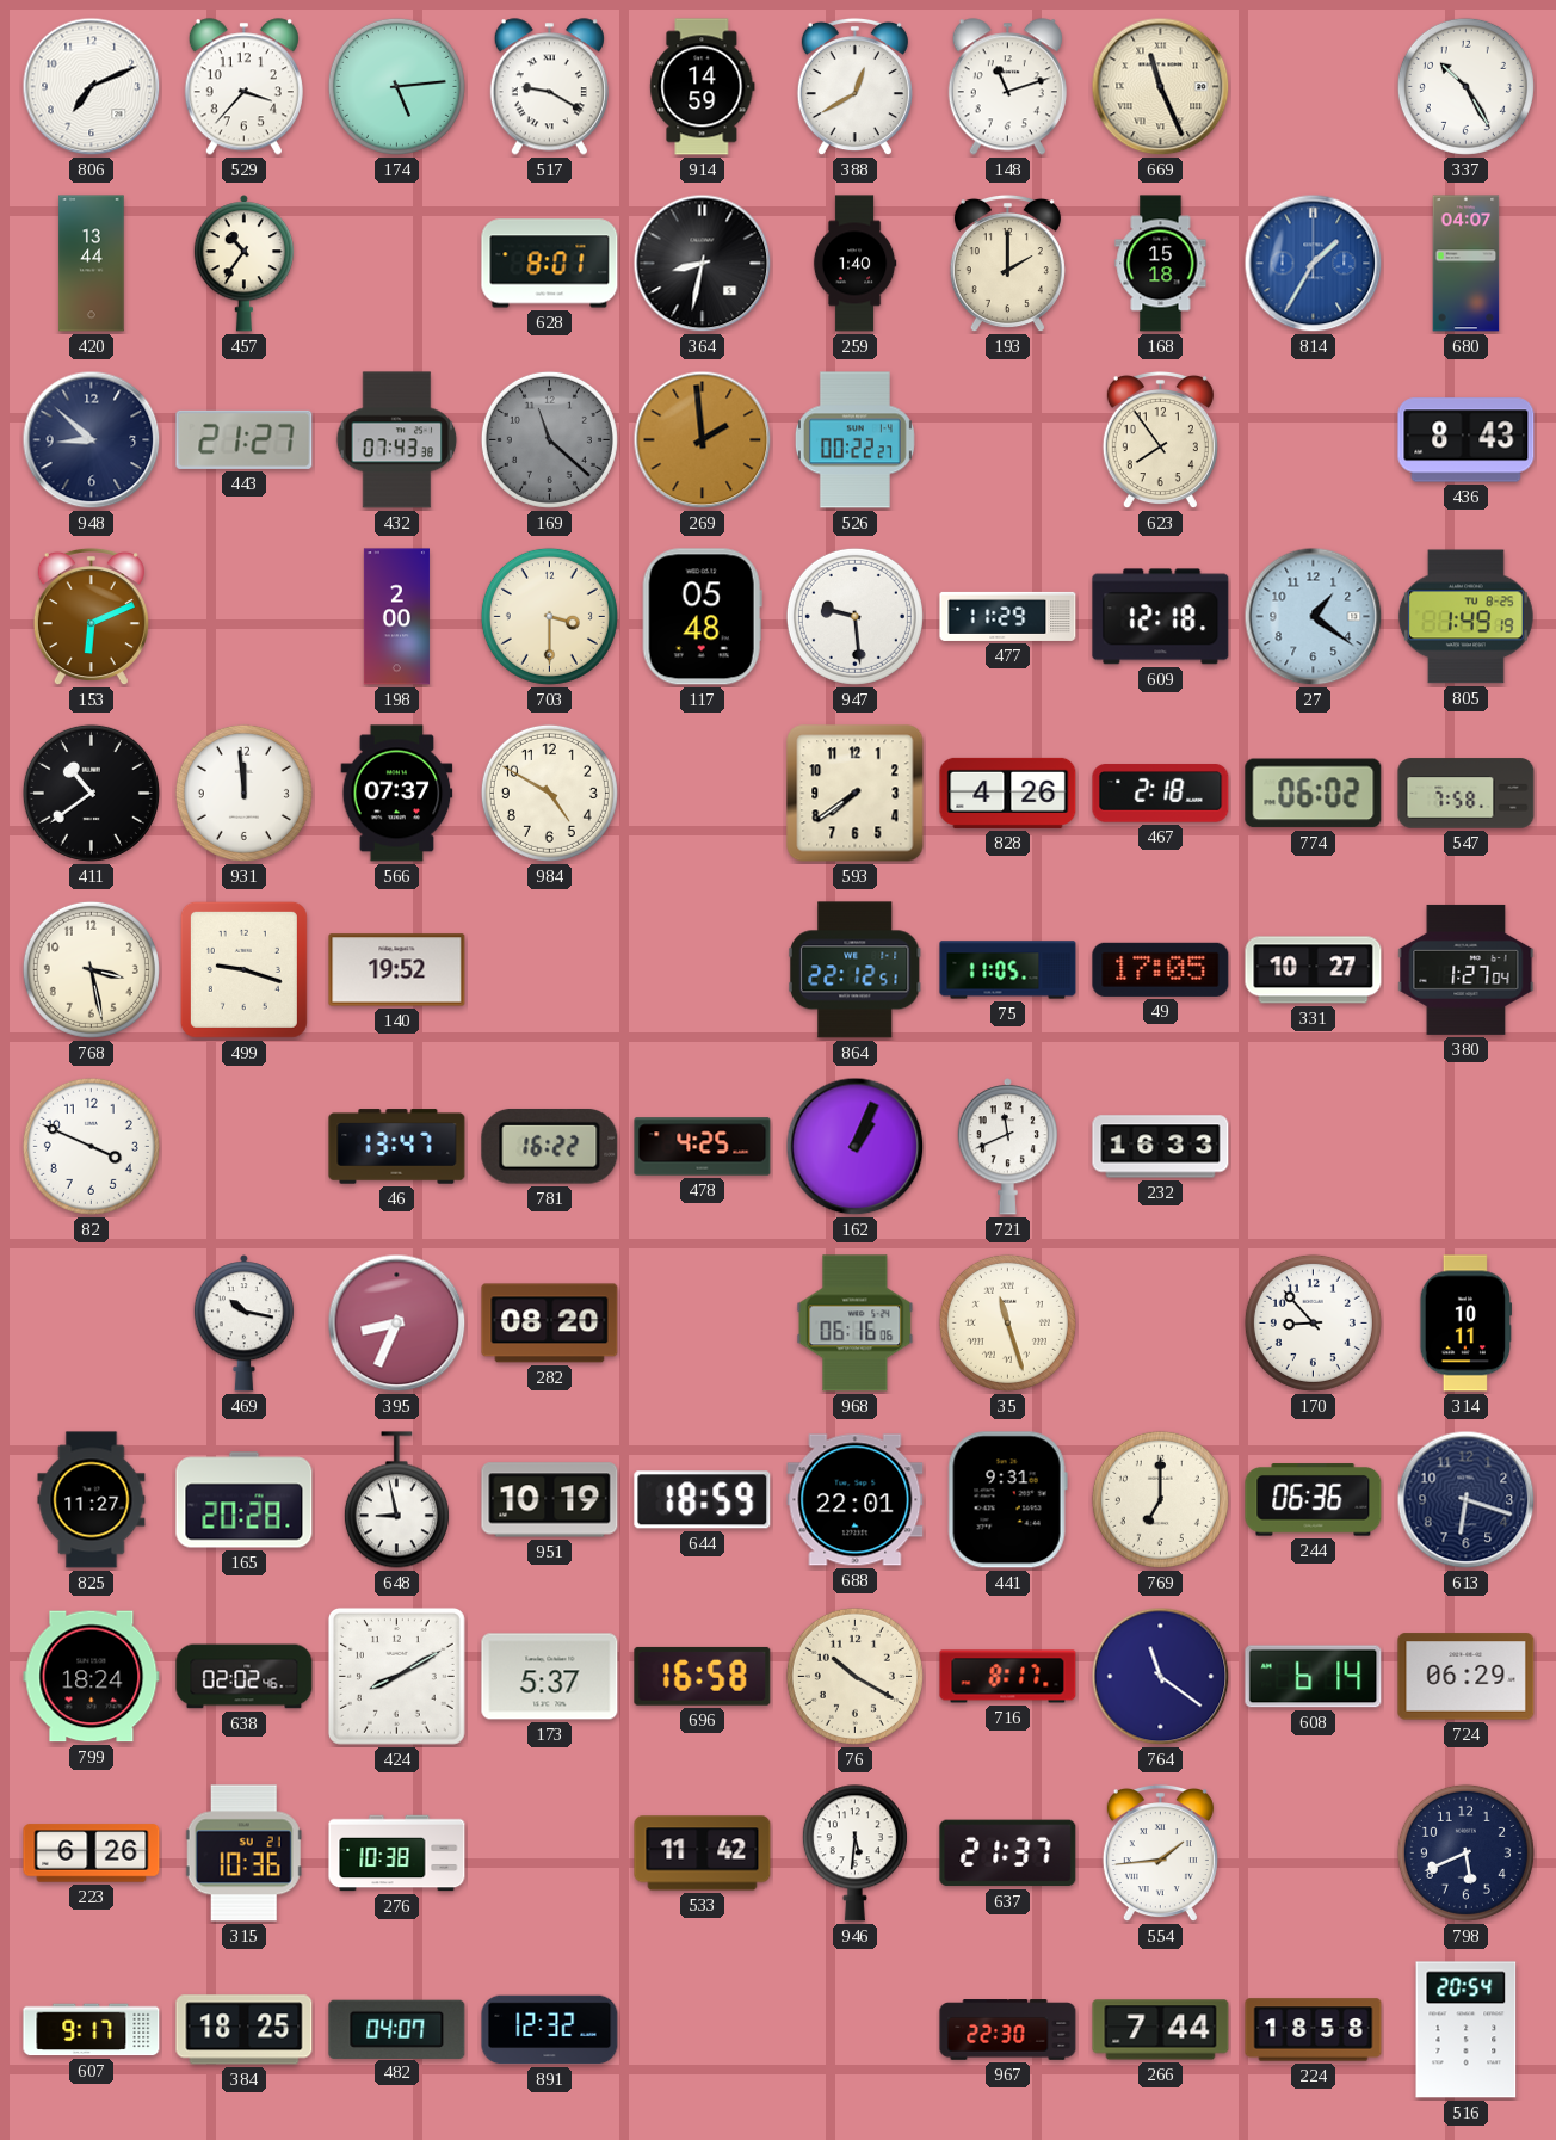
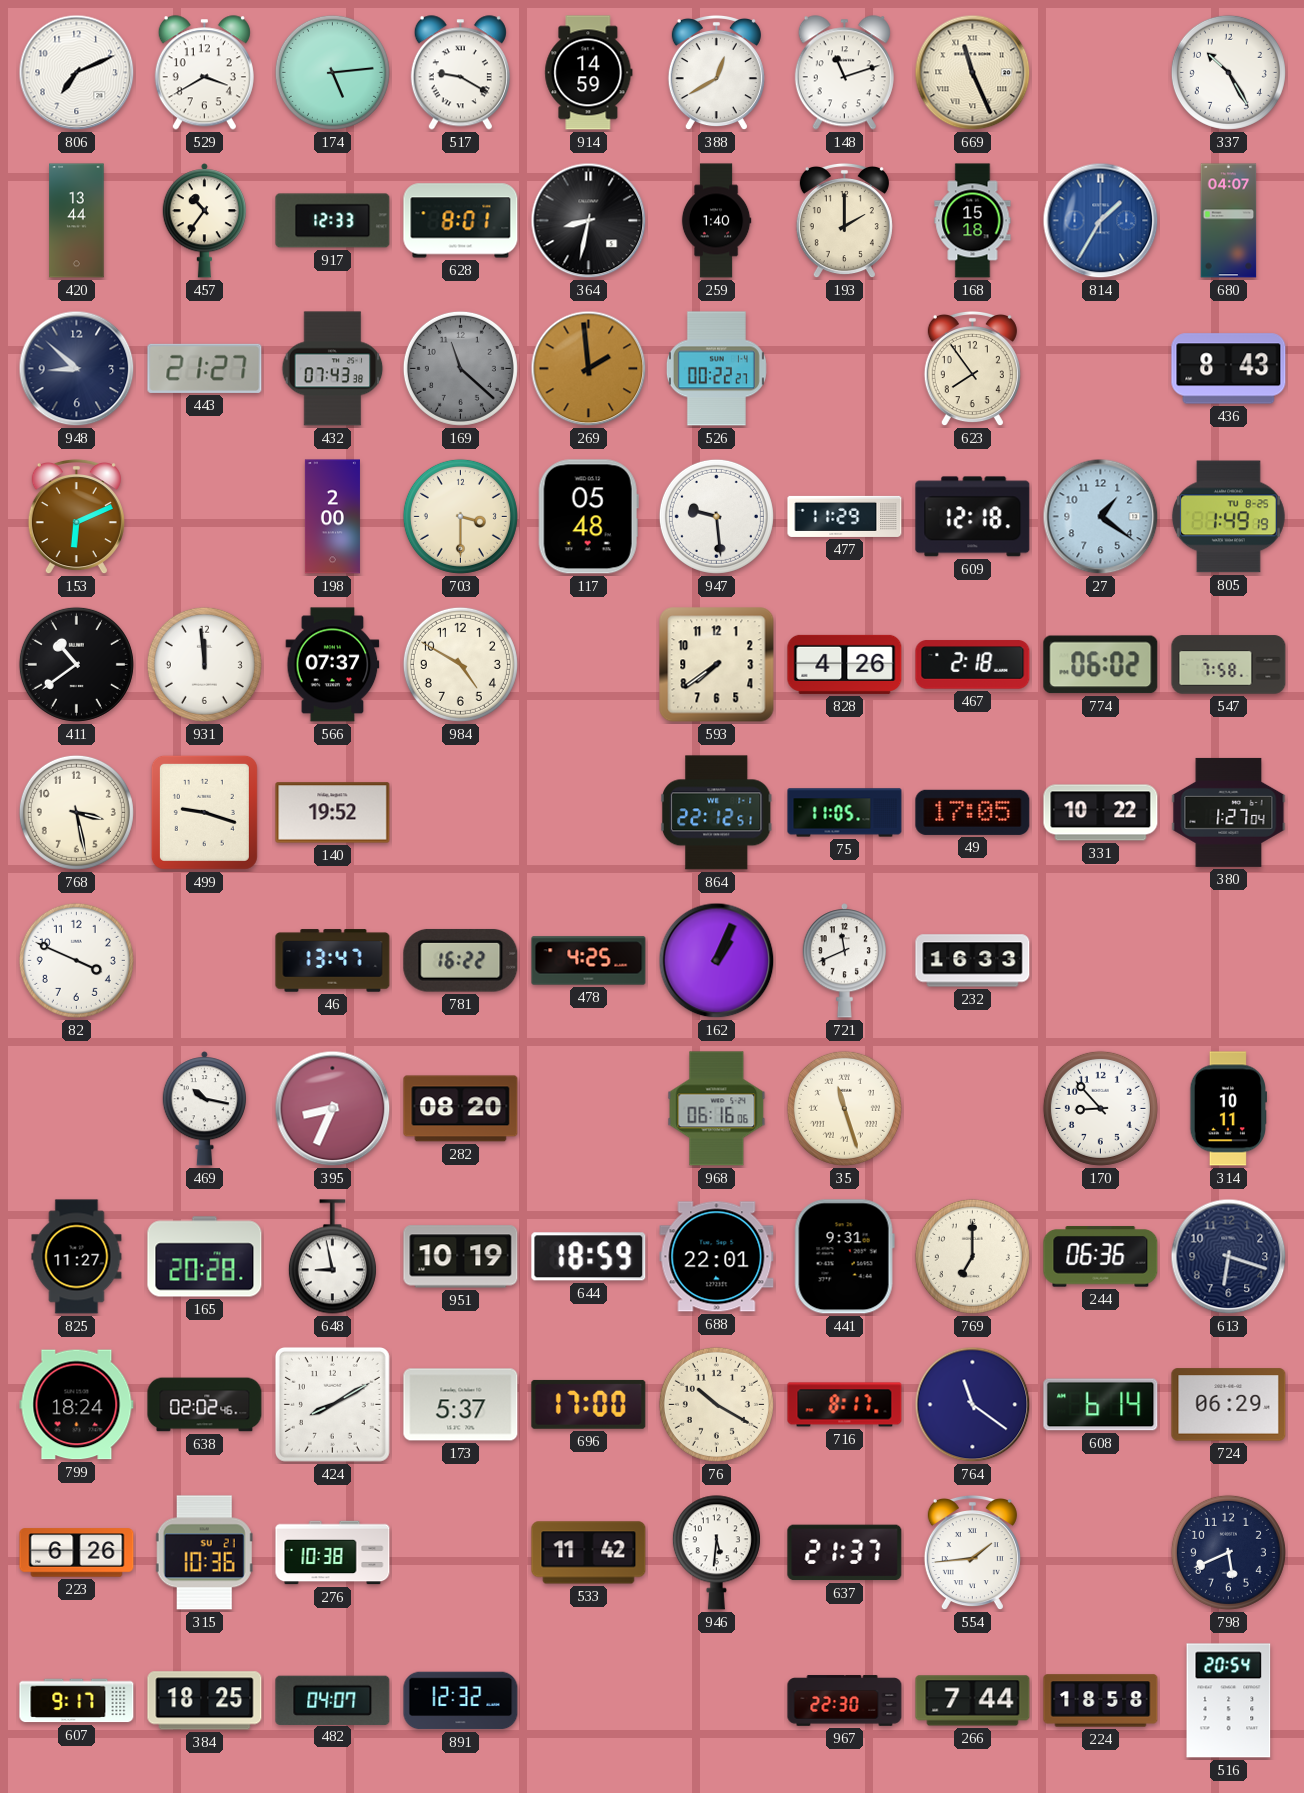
529: 3:37 -> 3:40
917: none -> 12:33
331: 10:27 -> 10:22
696: 16:58 -> 17:00
